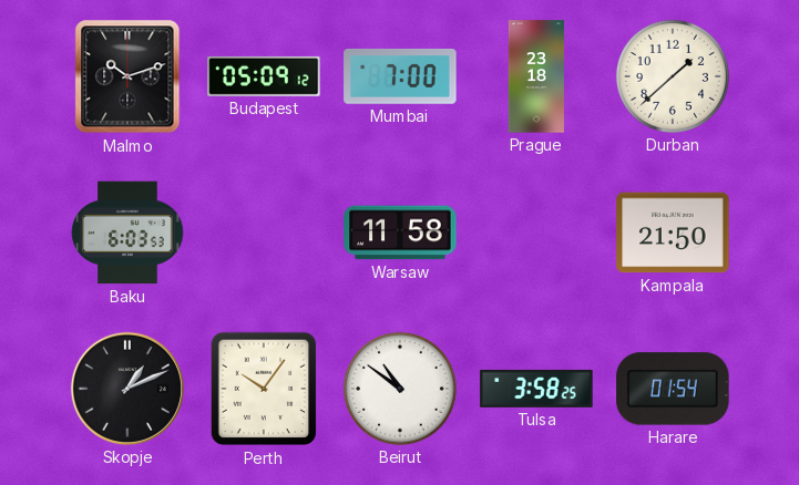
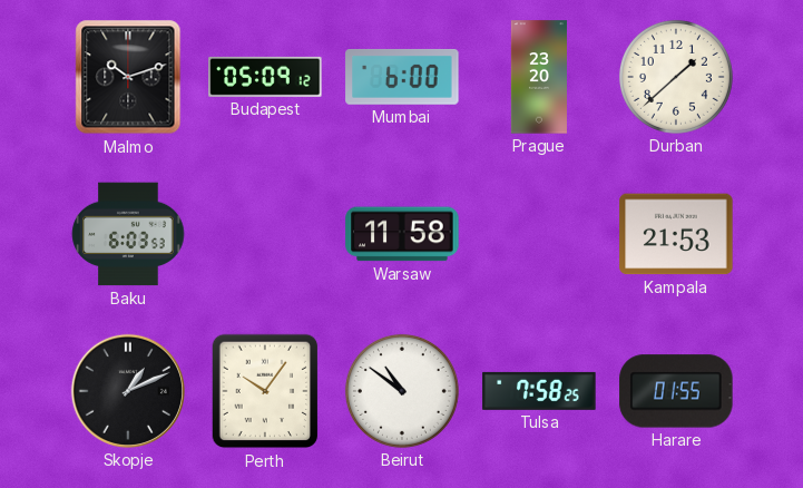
Mumbai: 7:00 -> 6:00
Prague: 23:18 -> 23:20
Kampala: 21:50 -> 21:53
Tulsa: 3:58 -> 7:58
Harare: 01:54 -> 01:55
